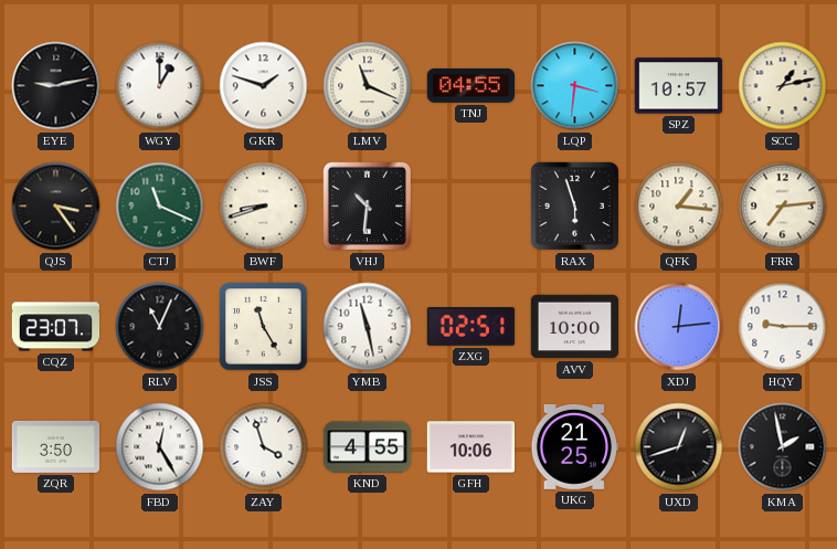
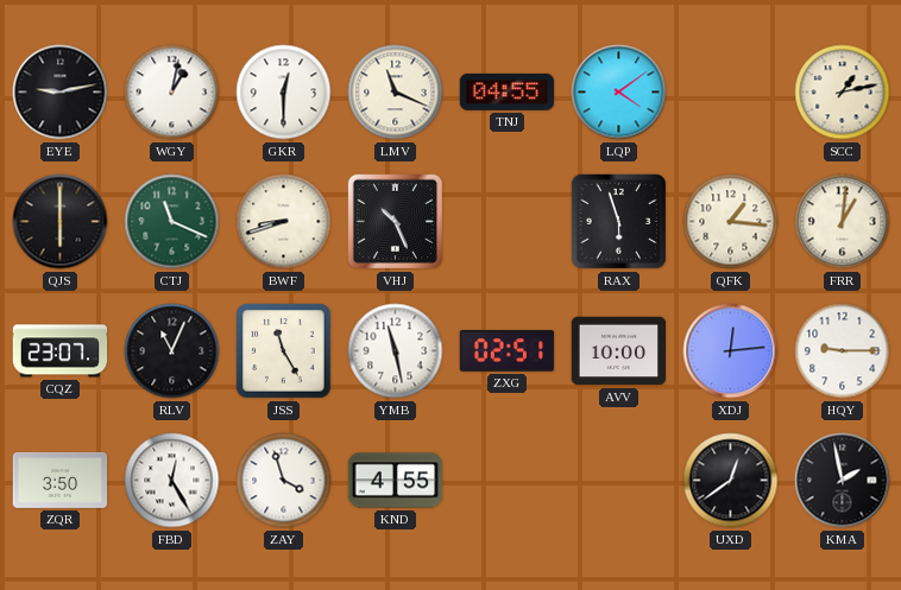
WGY: 1:00 -> 1:02
GKR: 1:48 -> 12:30
LQP: 3:31 -> 4:09
SPZ: 10:57 -> none
QJS: 3:24 -> 6:00
VHJ: 10:31 -> 10:26
FRR: 7:14 -> 1:01
GFH: 10:06 -> none
UKG: 21:25 -> none
UXD: 12:42 -> 12:39
